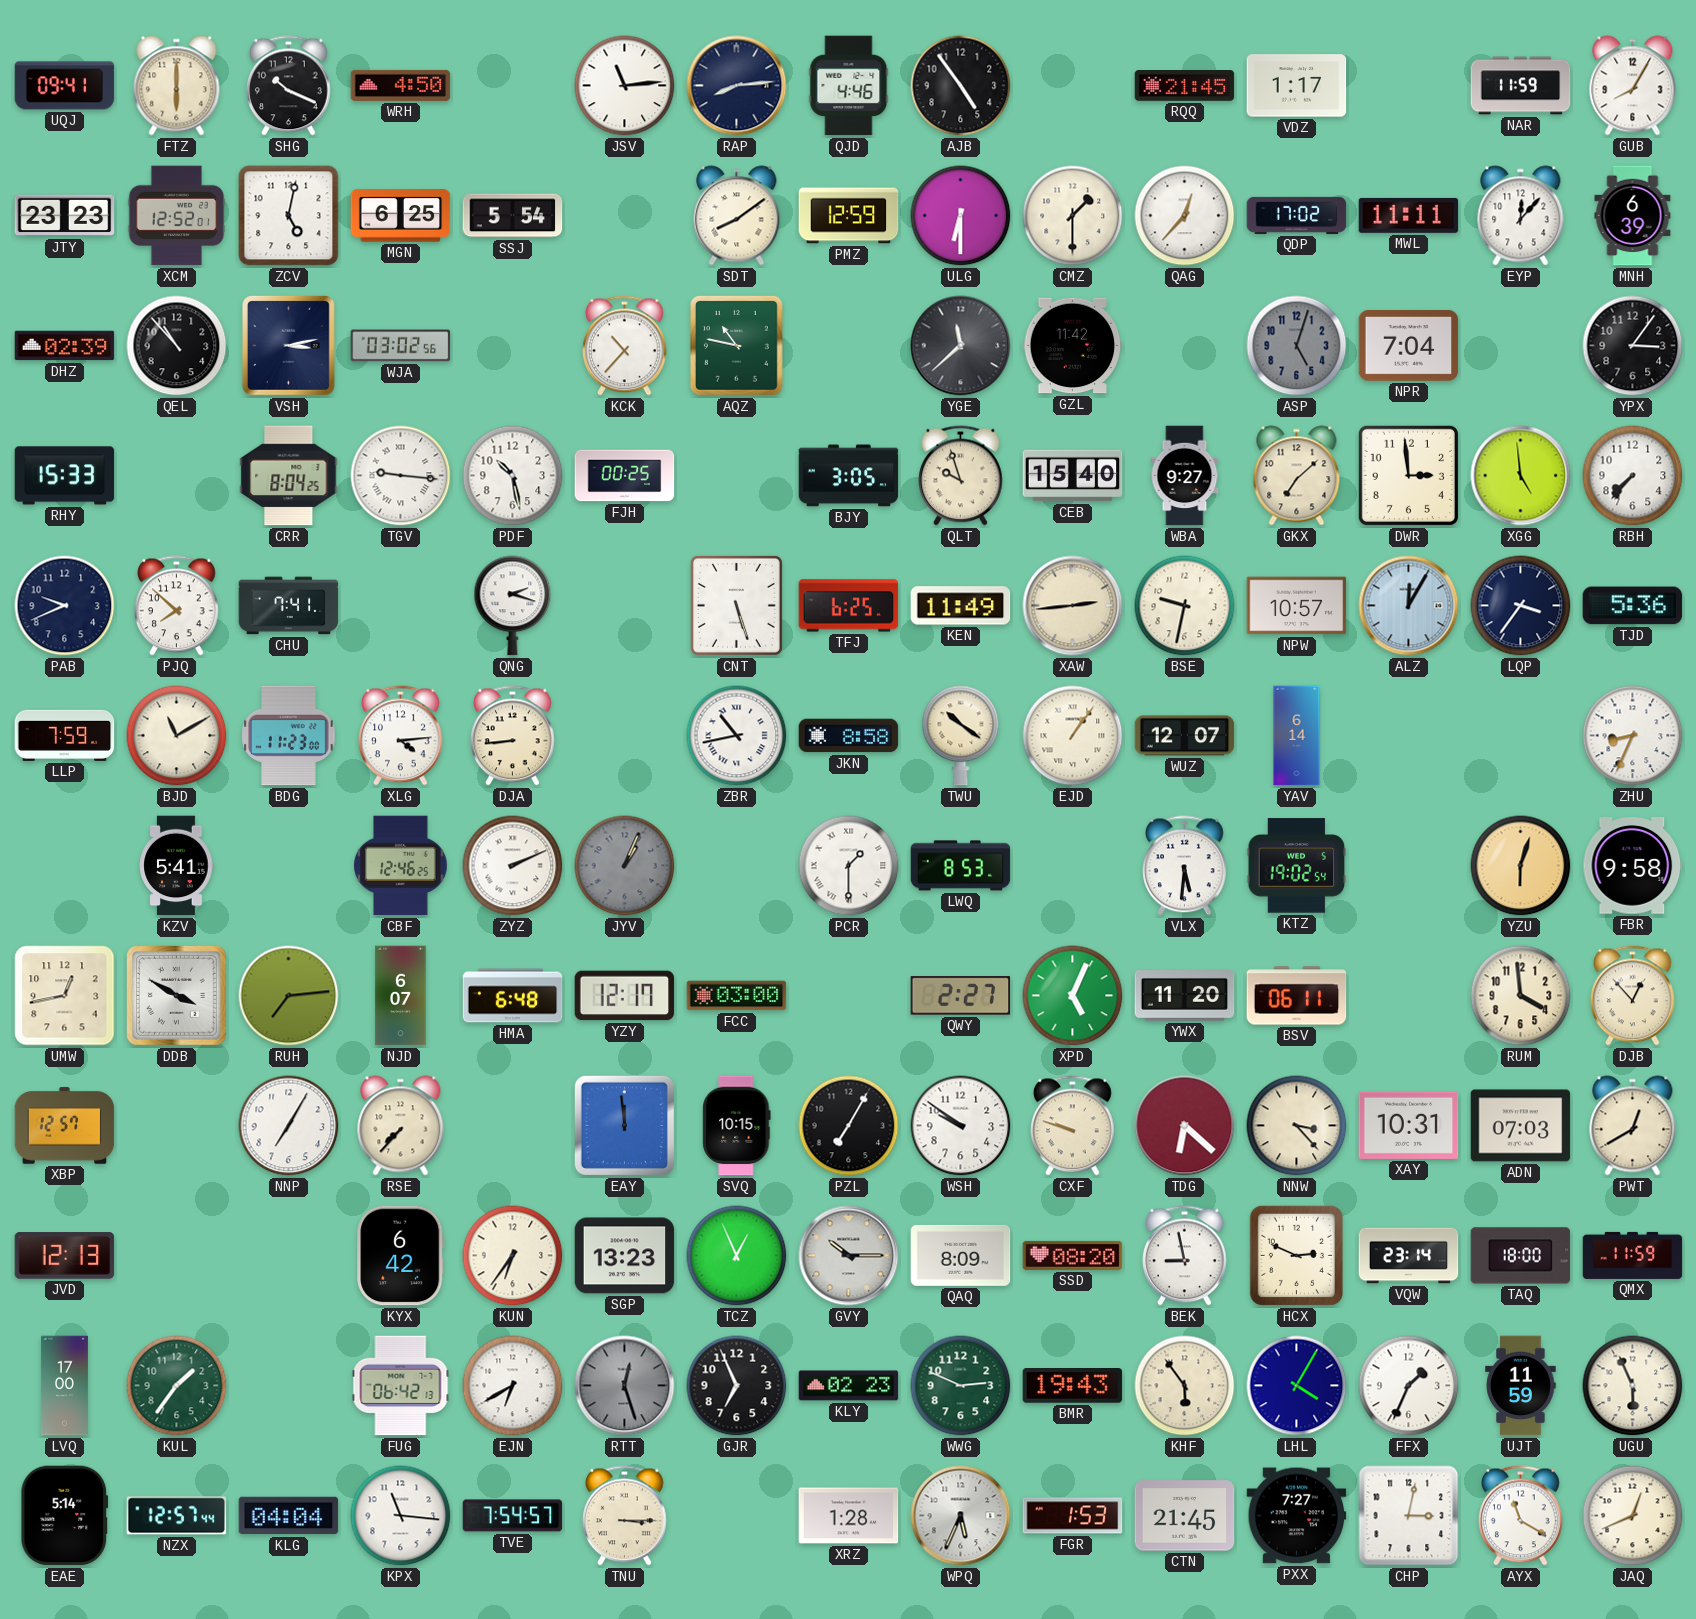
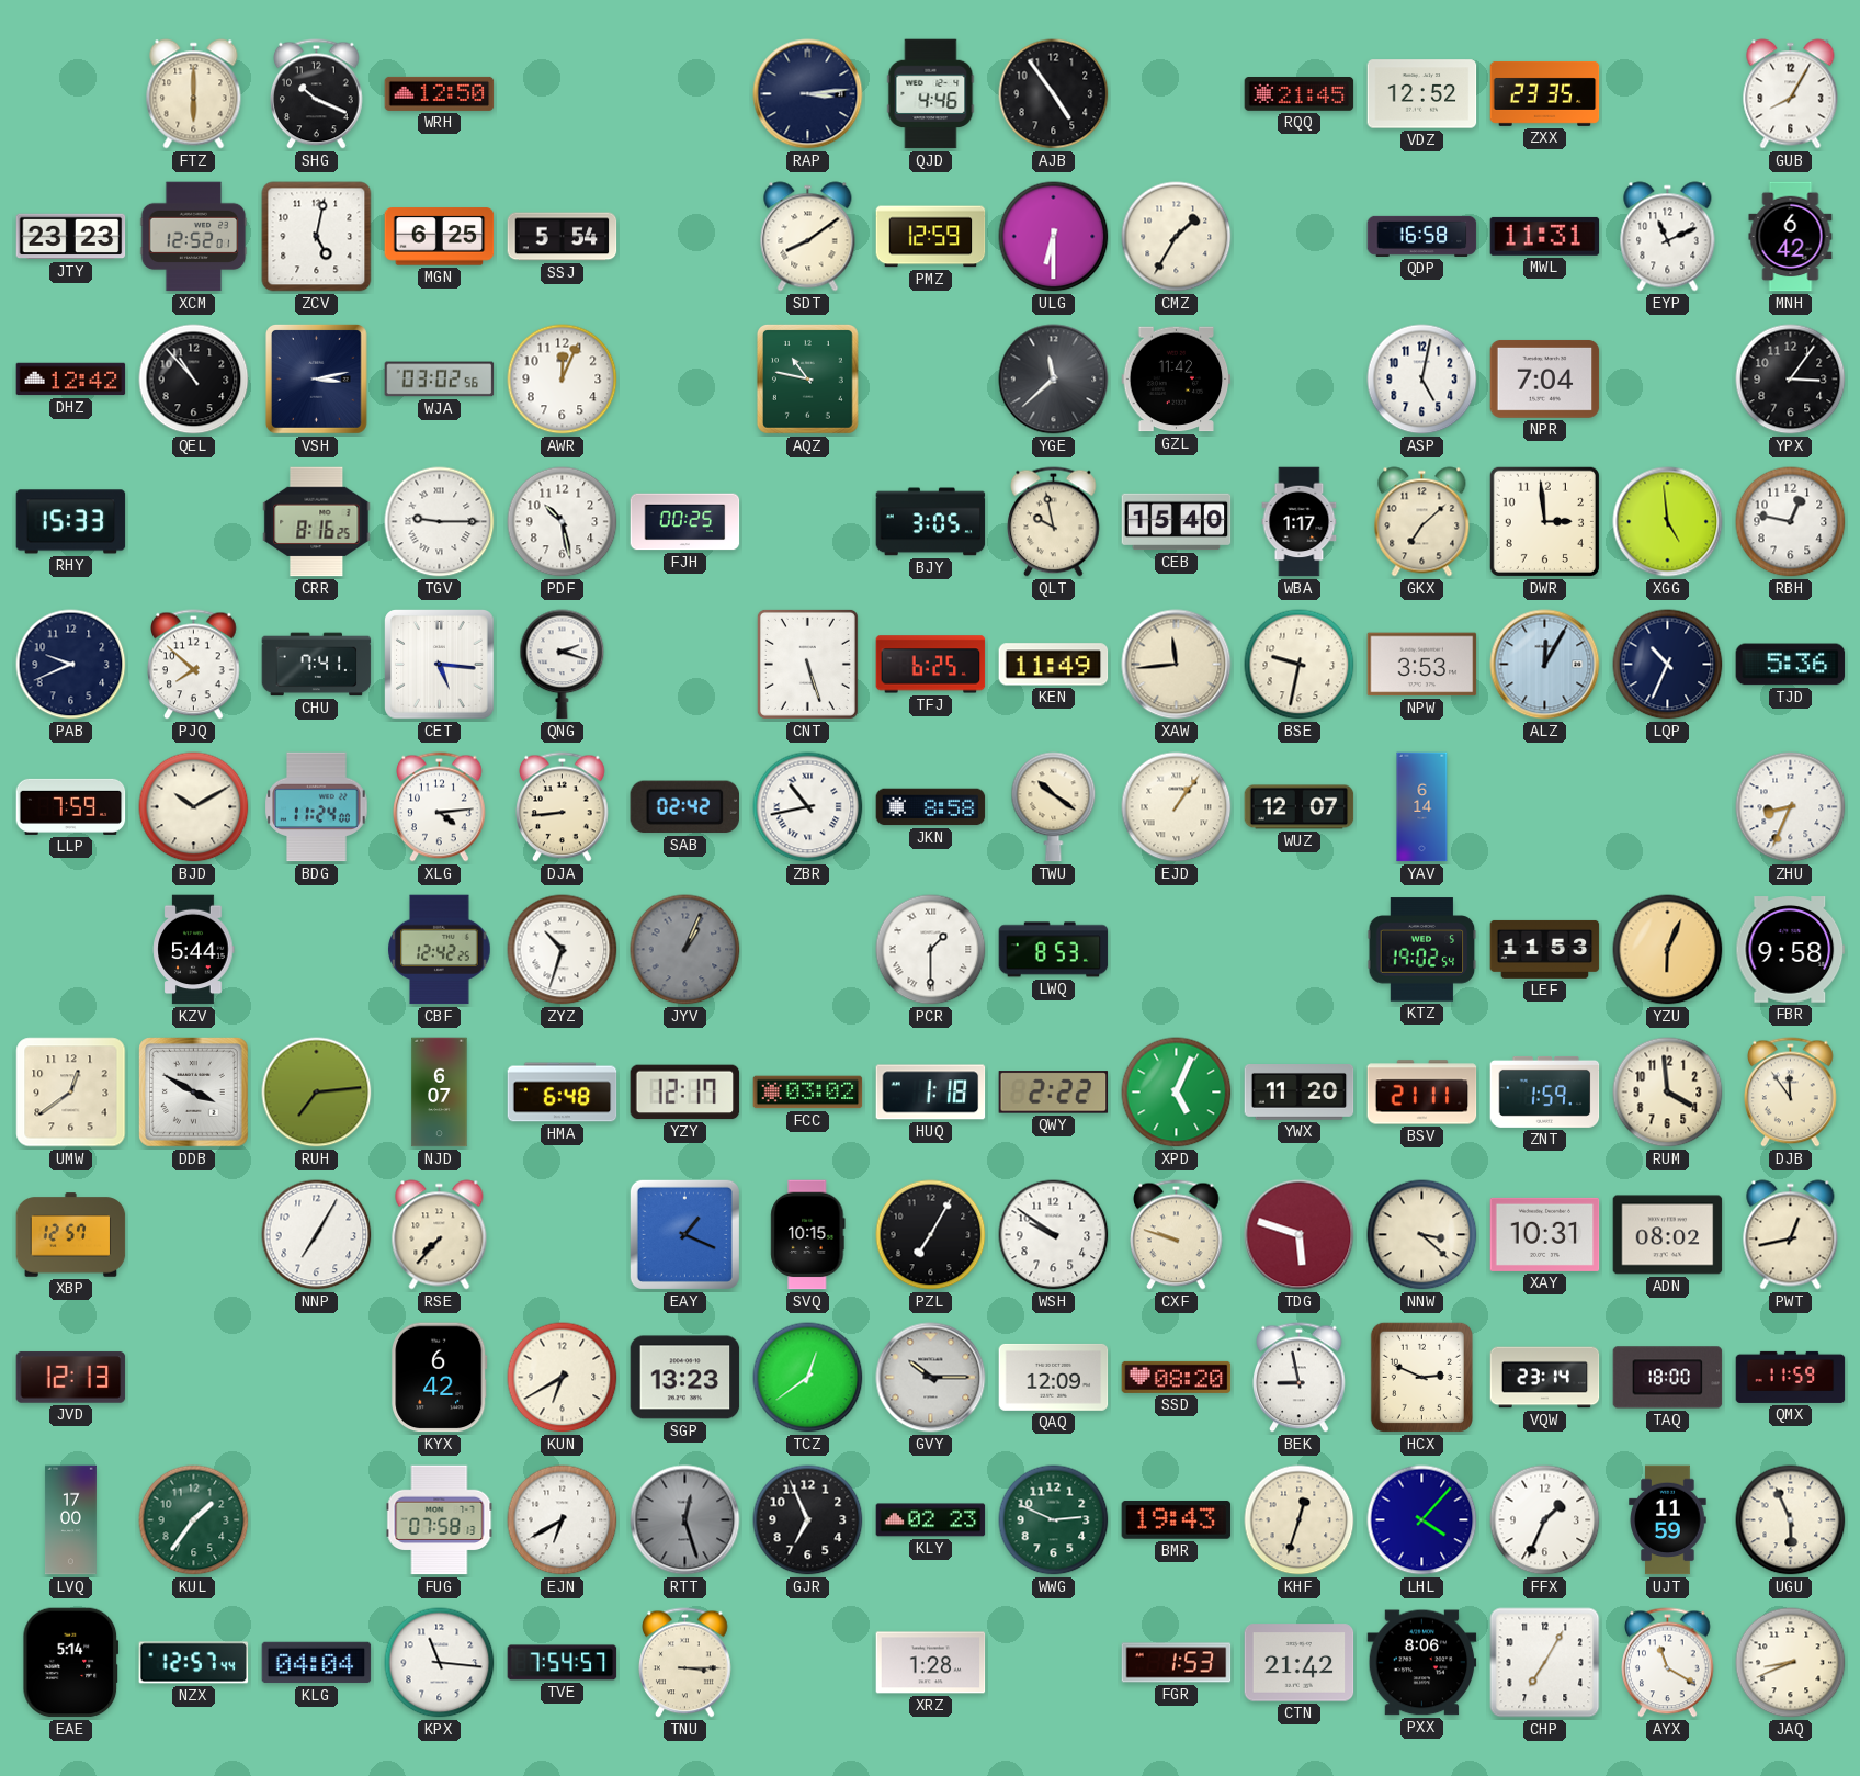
UQJ: 09:41 -> none
WRH: 4:50 -> 12:50
JSV: 11:14 -> none
RAP: 8:14 -> 3:14
VDZ: 1:17 -> 12:52
ZXX: none -> 23:35
NAR: 11:59 -> none
CMZ: 1:30 -> 1:35
QAG: 12:37 -> none
QDP: 17:02 -> 16:58
MWL: 11:11 -> 11:31
EYP: 12:07 -> 11:11
MNH: 6:39 -> 6:42
DHZ: 02:39 -> 12:42
AWR: none -> 12:04
KCK: 10:37 -> none
ASP: 5:03 -> 5:02
ASP dial: grey -> white
CRR: 8:04 -> 8:16
TGV: 9:16 -> 9:15
QLT: 9:57 -> 9:58
WBA: 9:27 -> 1:17
RBH: 7:37 -> 12:47
CET: none -> 5:16
XAW: 2:44 -> 11:44
NPW: 10:57 -> 3:53
LQP: 3:36 -> 10:34
BJD: 11:10 -> 10:10
BDG: 11:23 -> 11:24
SAB: none -> 02:42
KZV: 5:41 -> 5:44
CBF: 12:46 -> 12:42
ZYZ: 2:11 -> 10:33
VLX: 5:31 -> none
LEF: none -> 11:53
YZU: 6:03 -> 6:04
UMW: 12:43 -> 12:39
FCC: 03:00 -> 03:02
HUQ: none -> 1:18
QWY: 2:27 -> 2:22
BSV: 06:11 -> 21:11
ZNT: none -> 1:59
DJB: 12:53 -> 11:54
EAY: 11:59 -> 1:19
TDG: 6:22 -> 5:48
NNW: 3:23 -> 3:22
ADN: 07:03 -> 08:02
PWT: 12:40 -> 12:43
KUN: 6:36 -> 6:40
TCZ: 12:56 -> 12:39
QAQ: 8:09 -> 12:09
FUG: 06:42 -> 07:58
KHF: 5:54 -> 12:33
LHL: 4:05 -> 4:07
WPQ: 5:34 -> none
CTN: 21:45 -> 21:42
PXX: 7:27 -> 8:06
CHP: 3:02 -> 7:05
JAQ: 12:41 -> 8:41
